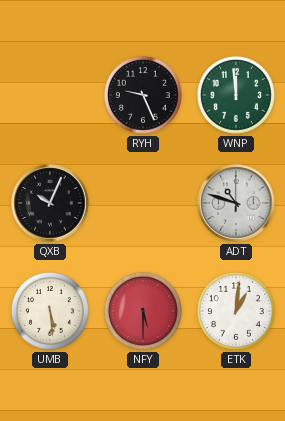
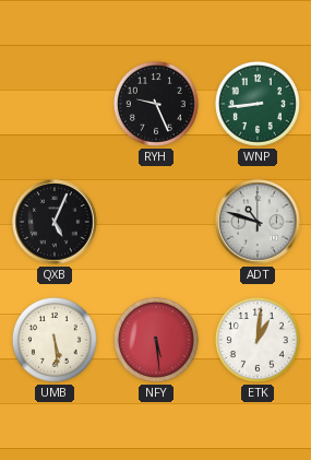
WNP: 11:59 -> 8:44
QXB: 10:04 -> 5:04
NFY: 5:30 -> 5:29
